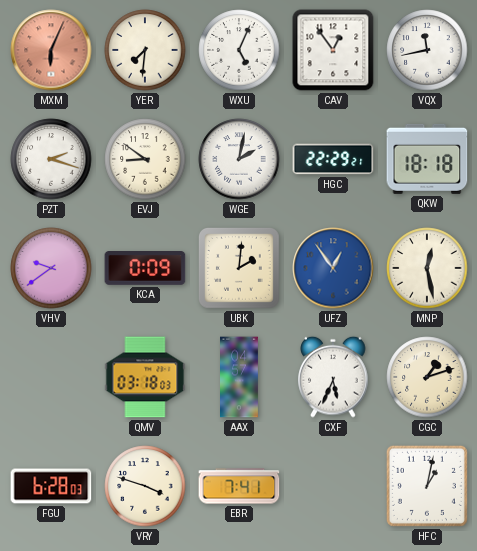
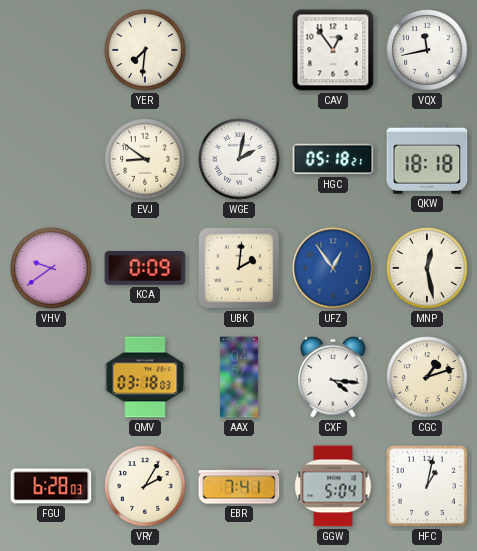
MXM: 6:04 -> none
WXU: 5:04 -> none
PZT: 2:18 -> none
HGC: 22:29 -> 05:18
CXF: 5:34 -> 4:16
VRY: 3:48 -> 2:05
GGW: none -> 5:04
